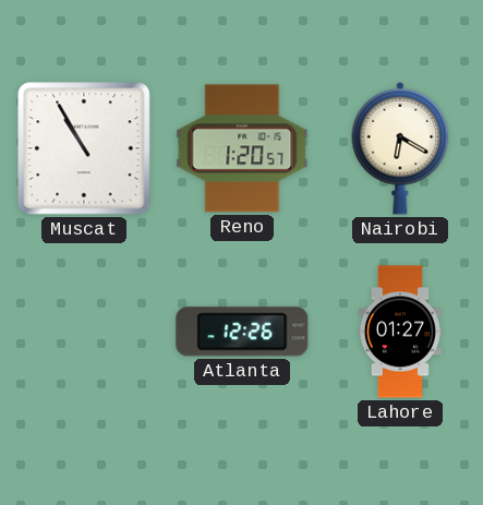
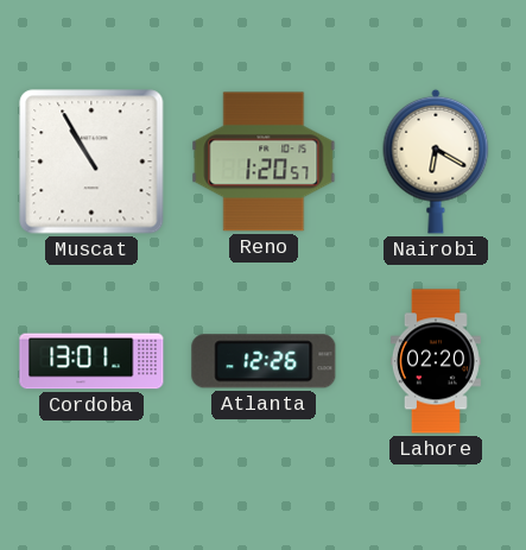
Cordoba: none -> 13:01
Lahore: 01:27 -> 02:20
